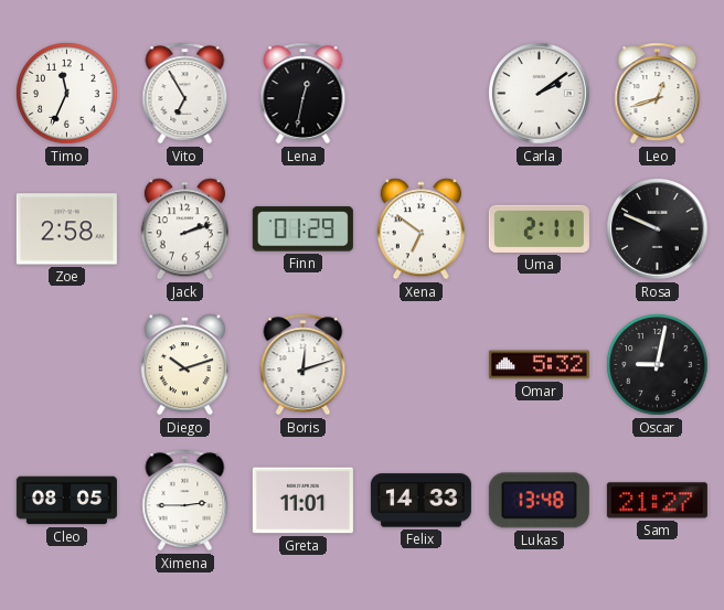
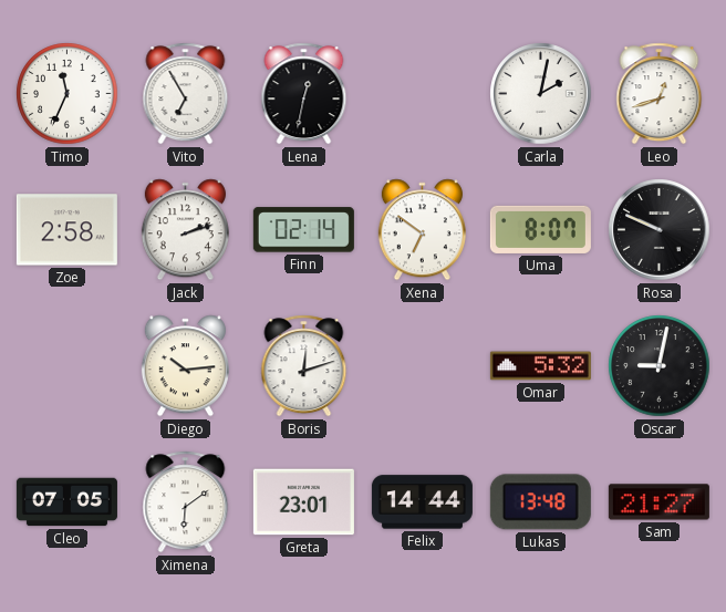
Carla: 2:09 -> 2:02
Finn: 01:29 -> 02:14
Uma: 2:11 -> 8:07
Diego: 10:12 -> 10:14
Cleo: 08:05 -> 07:05
Ximena: 2:45 -> 6:09
Greta: 11:01 -> 23:01
Felix: 14:33 -> 14:44
